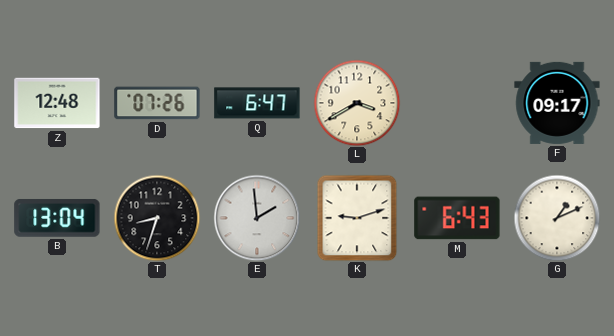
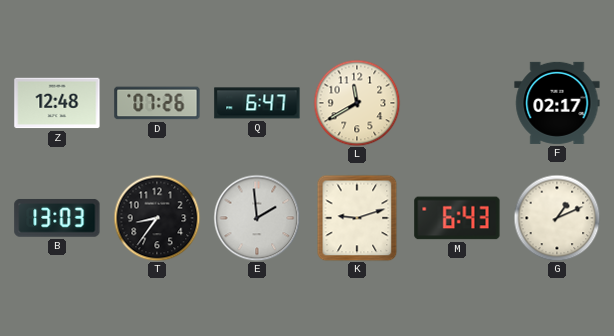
L: 3:40 -> 11:40
F: 09:17 -> 02:17
B: 13:04 -> 13:03
T: 8:33 -> 8:36
